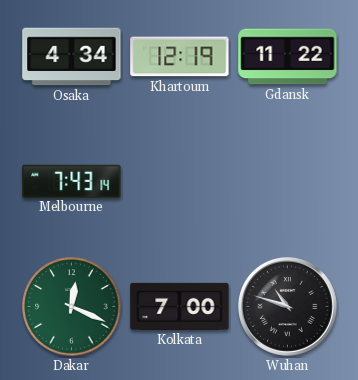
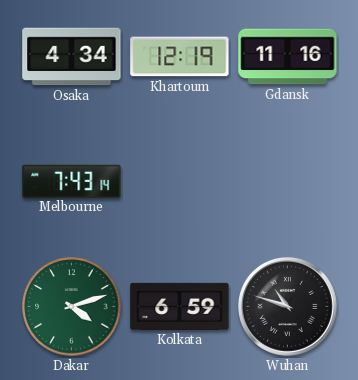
Gdansk: 11:22 -> 11:16
Dakar: 12:19 -> 4:12
Kolkata: 7:00 -> 6:59
